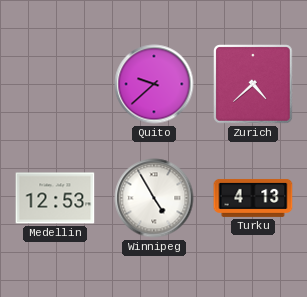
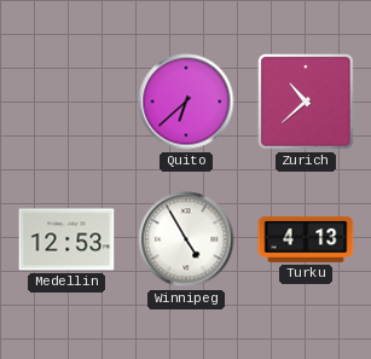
Quito: 9:38 -> 6:38
Zurich: 4:38 -> 10:38
